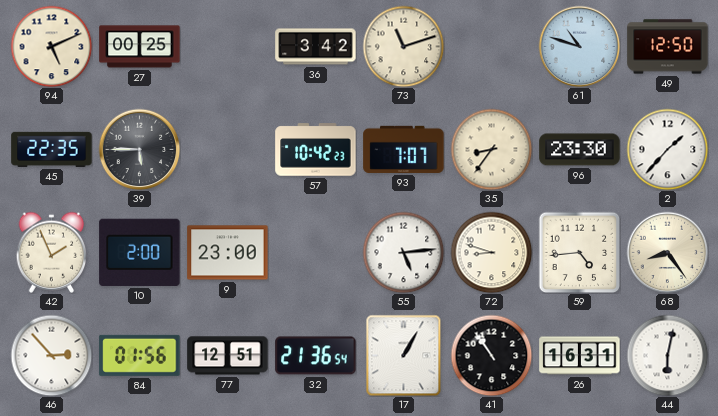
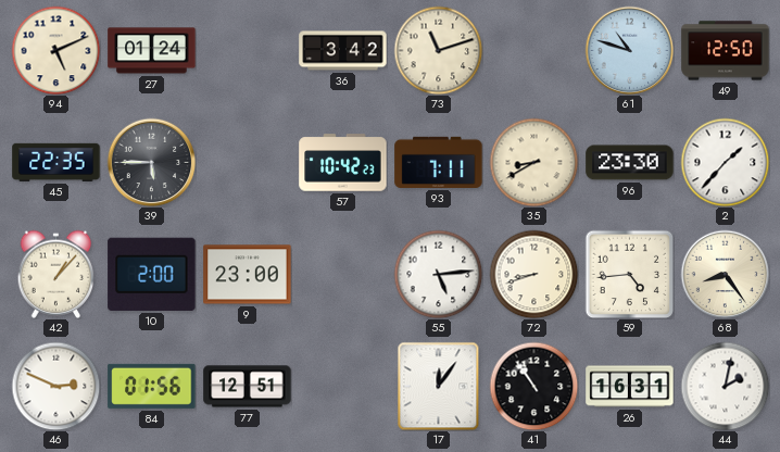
27: 00:25 -> 01:24
93: 7:07 -> 7:11
35: 8:36 -> 8:40
42: 1:56 -> 1:07
72: 8:48 -> 8:42
46: 2:53 -> 2:49
32: 21:36 -> none
17: 1:05 -> 12:06
44: 6:02 -> 2:02
